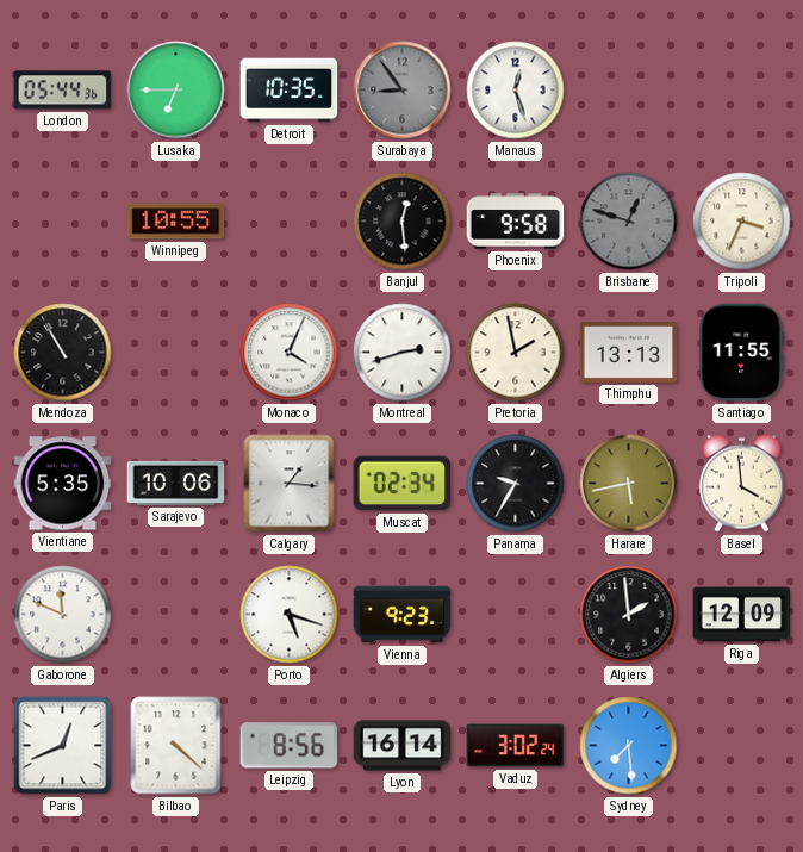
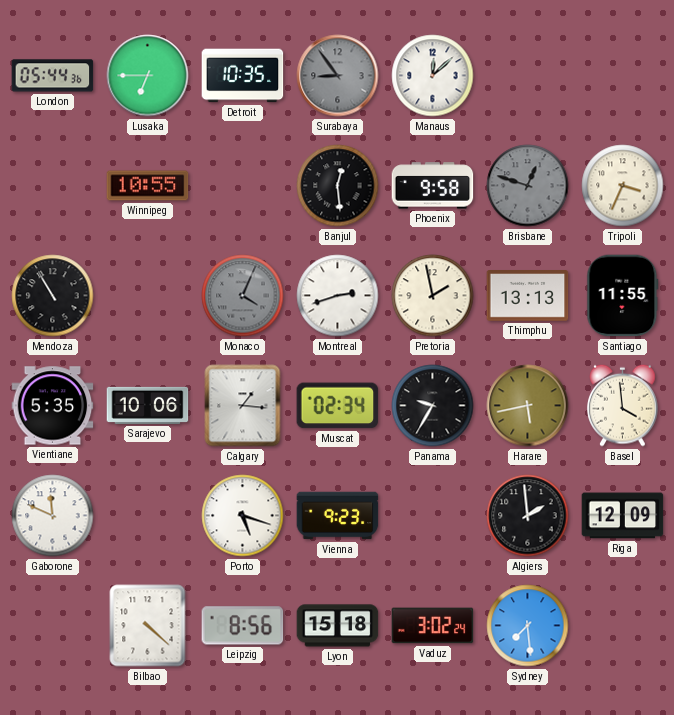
Manaus: 12:27 -> 12:08
Monaco dial: white -> grey
Paris: 12:41 -> none
Lyon: 16:14 -> 15:18
